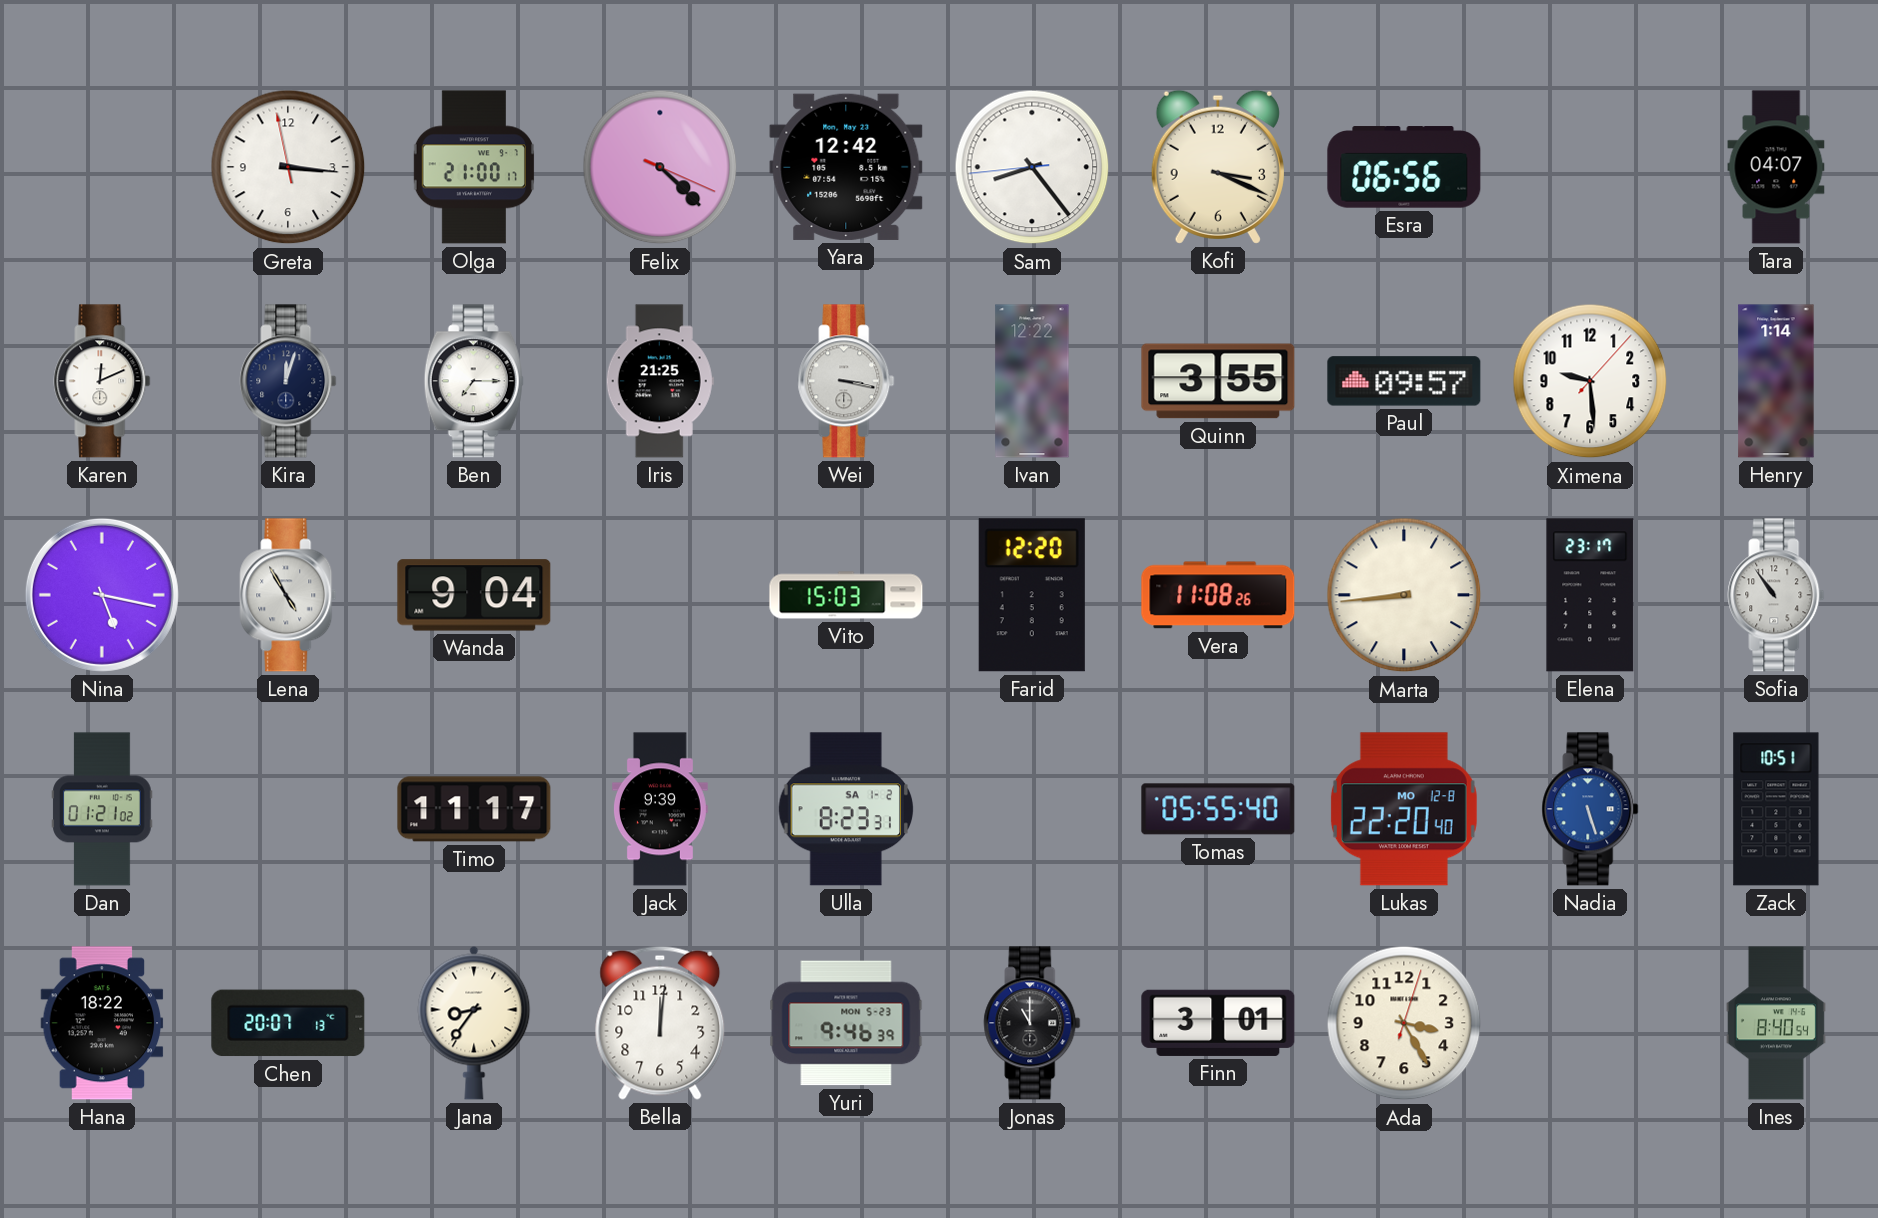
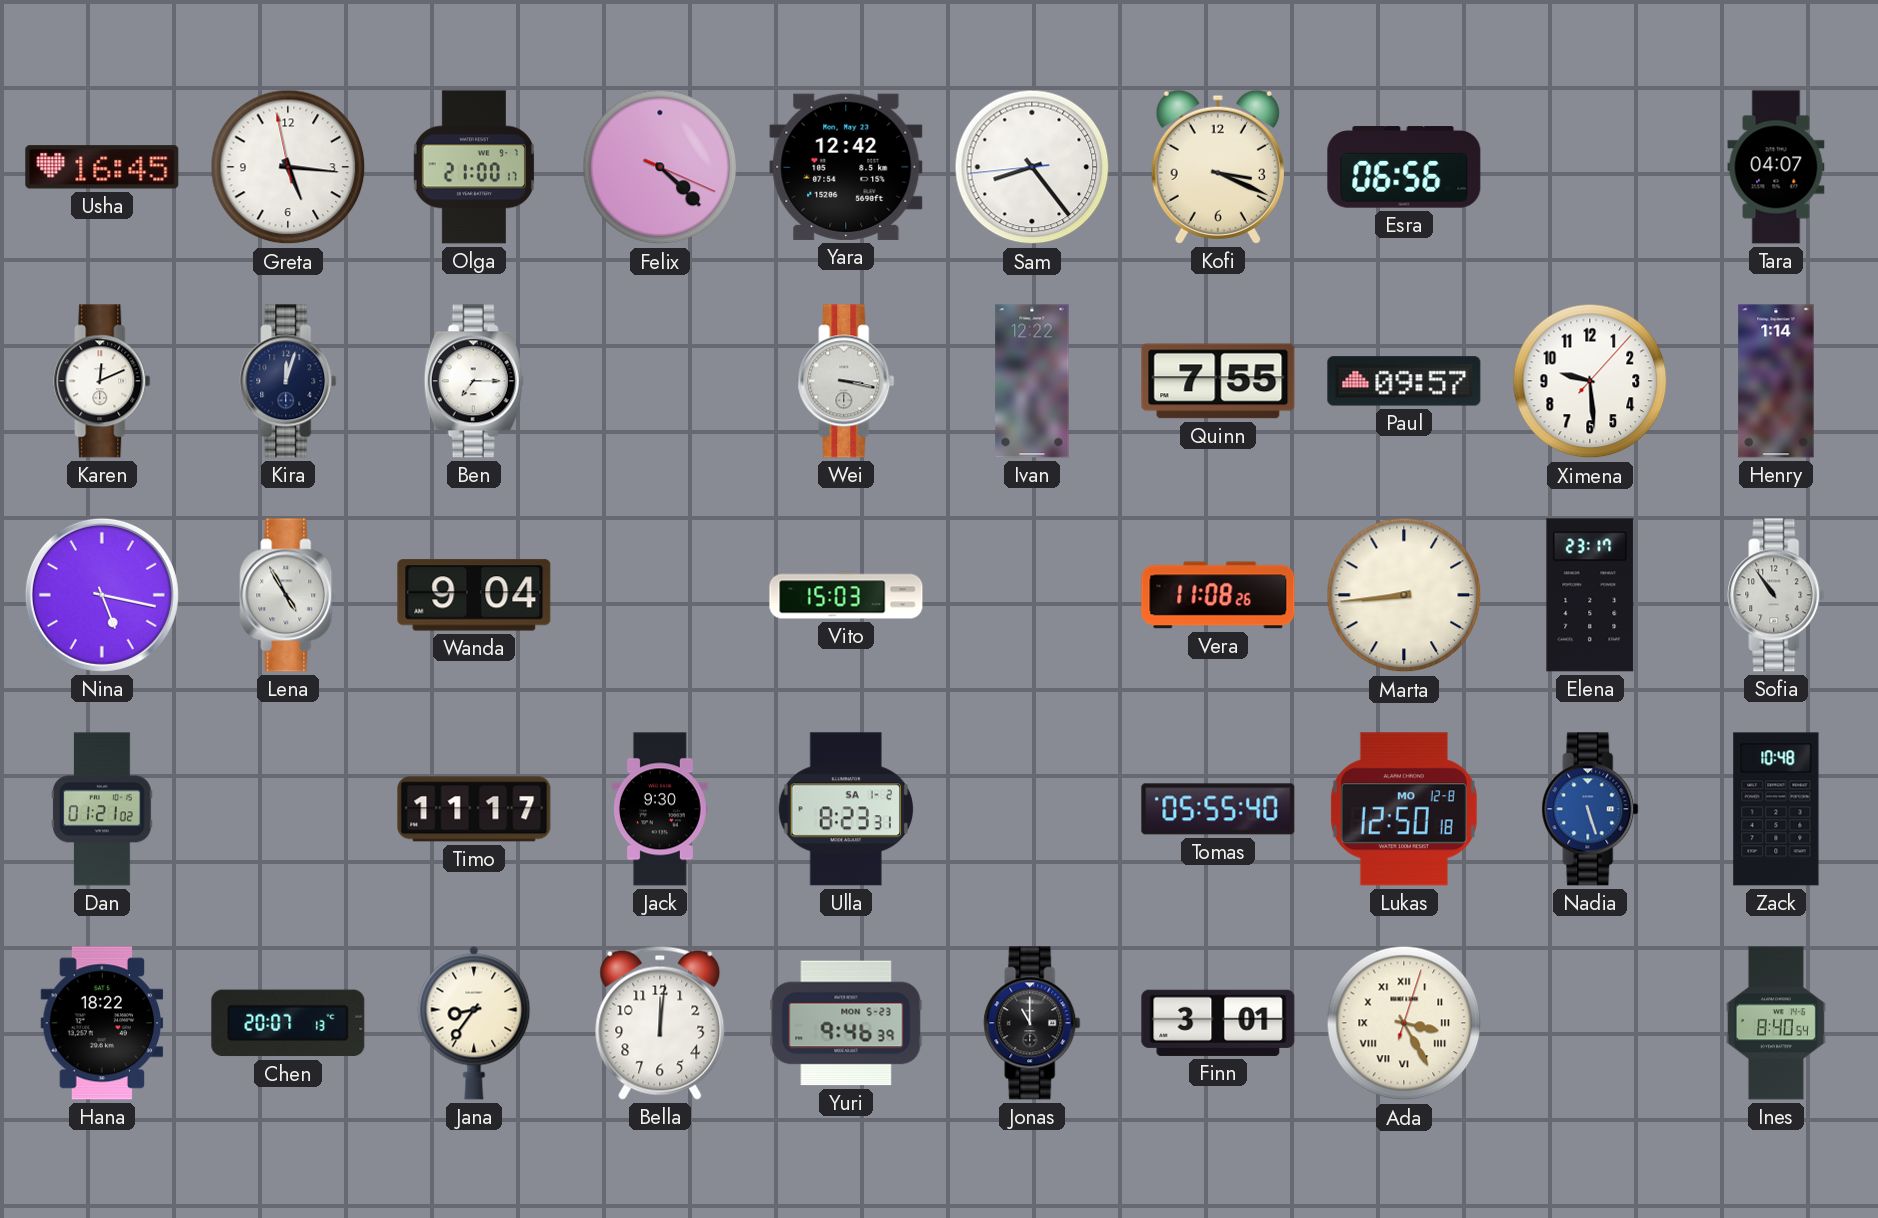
Usha: none -> 16:45
Greta: 3:15 -> 5:15
Iris: 21:25 -> none
Quinn: 3:55 -> 7:55
Farid: 12:20 -> none
Jack: 9:39 -> 9:30
Lukas: 22:20 -> 12:50
Zack: 10:51 -> 10:48
Ada numerals: Arabic -> Roman
